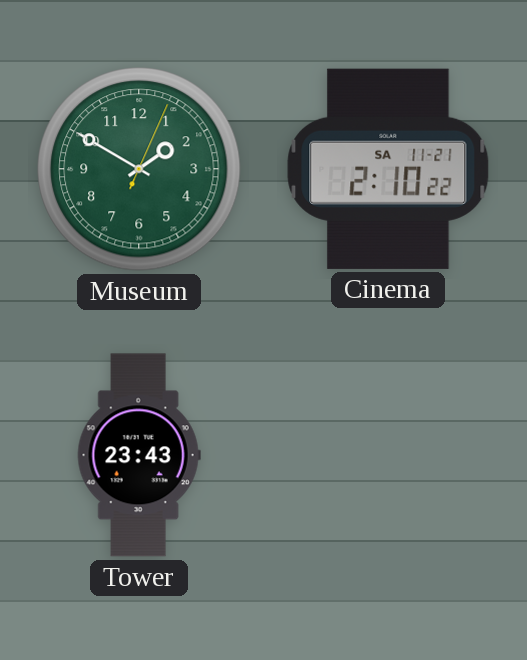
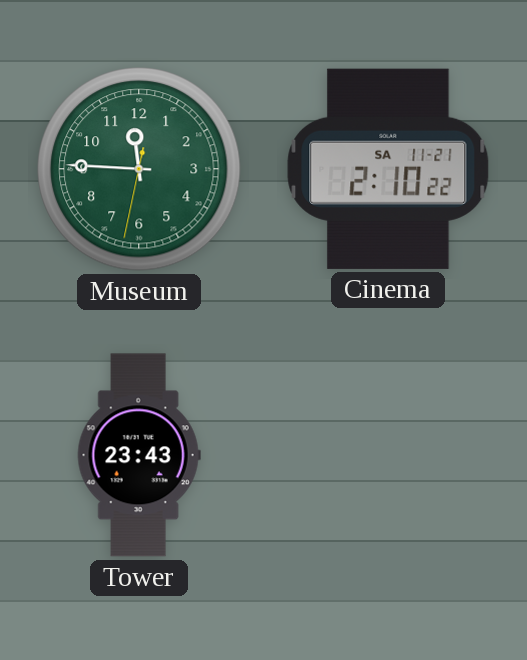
Museum: 1:50 -> 11:45
